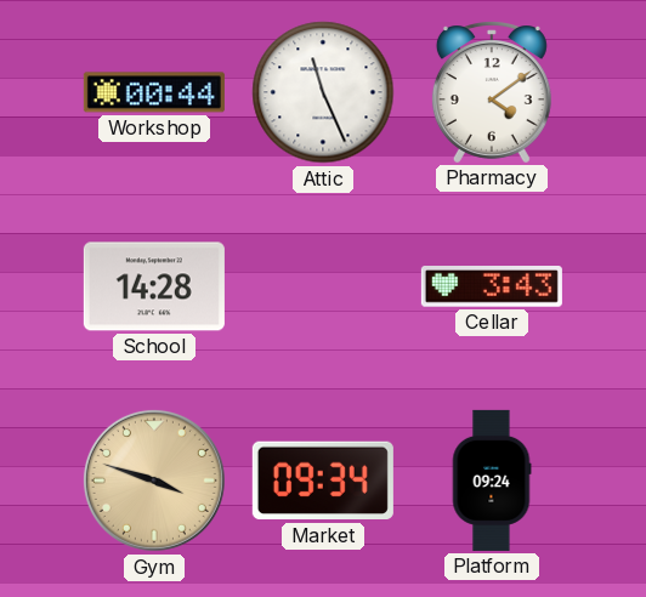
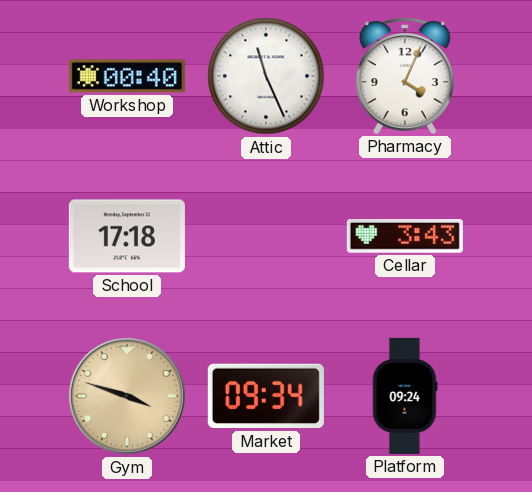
Workshop: 00:44 -> 00:40
Pharmacy: 4:09 -> 4:04
School: 14:28 -> 17:18
